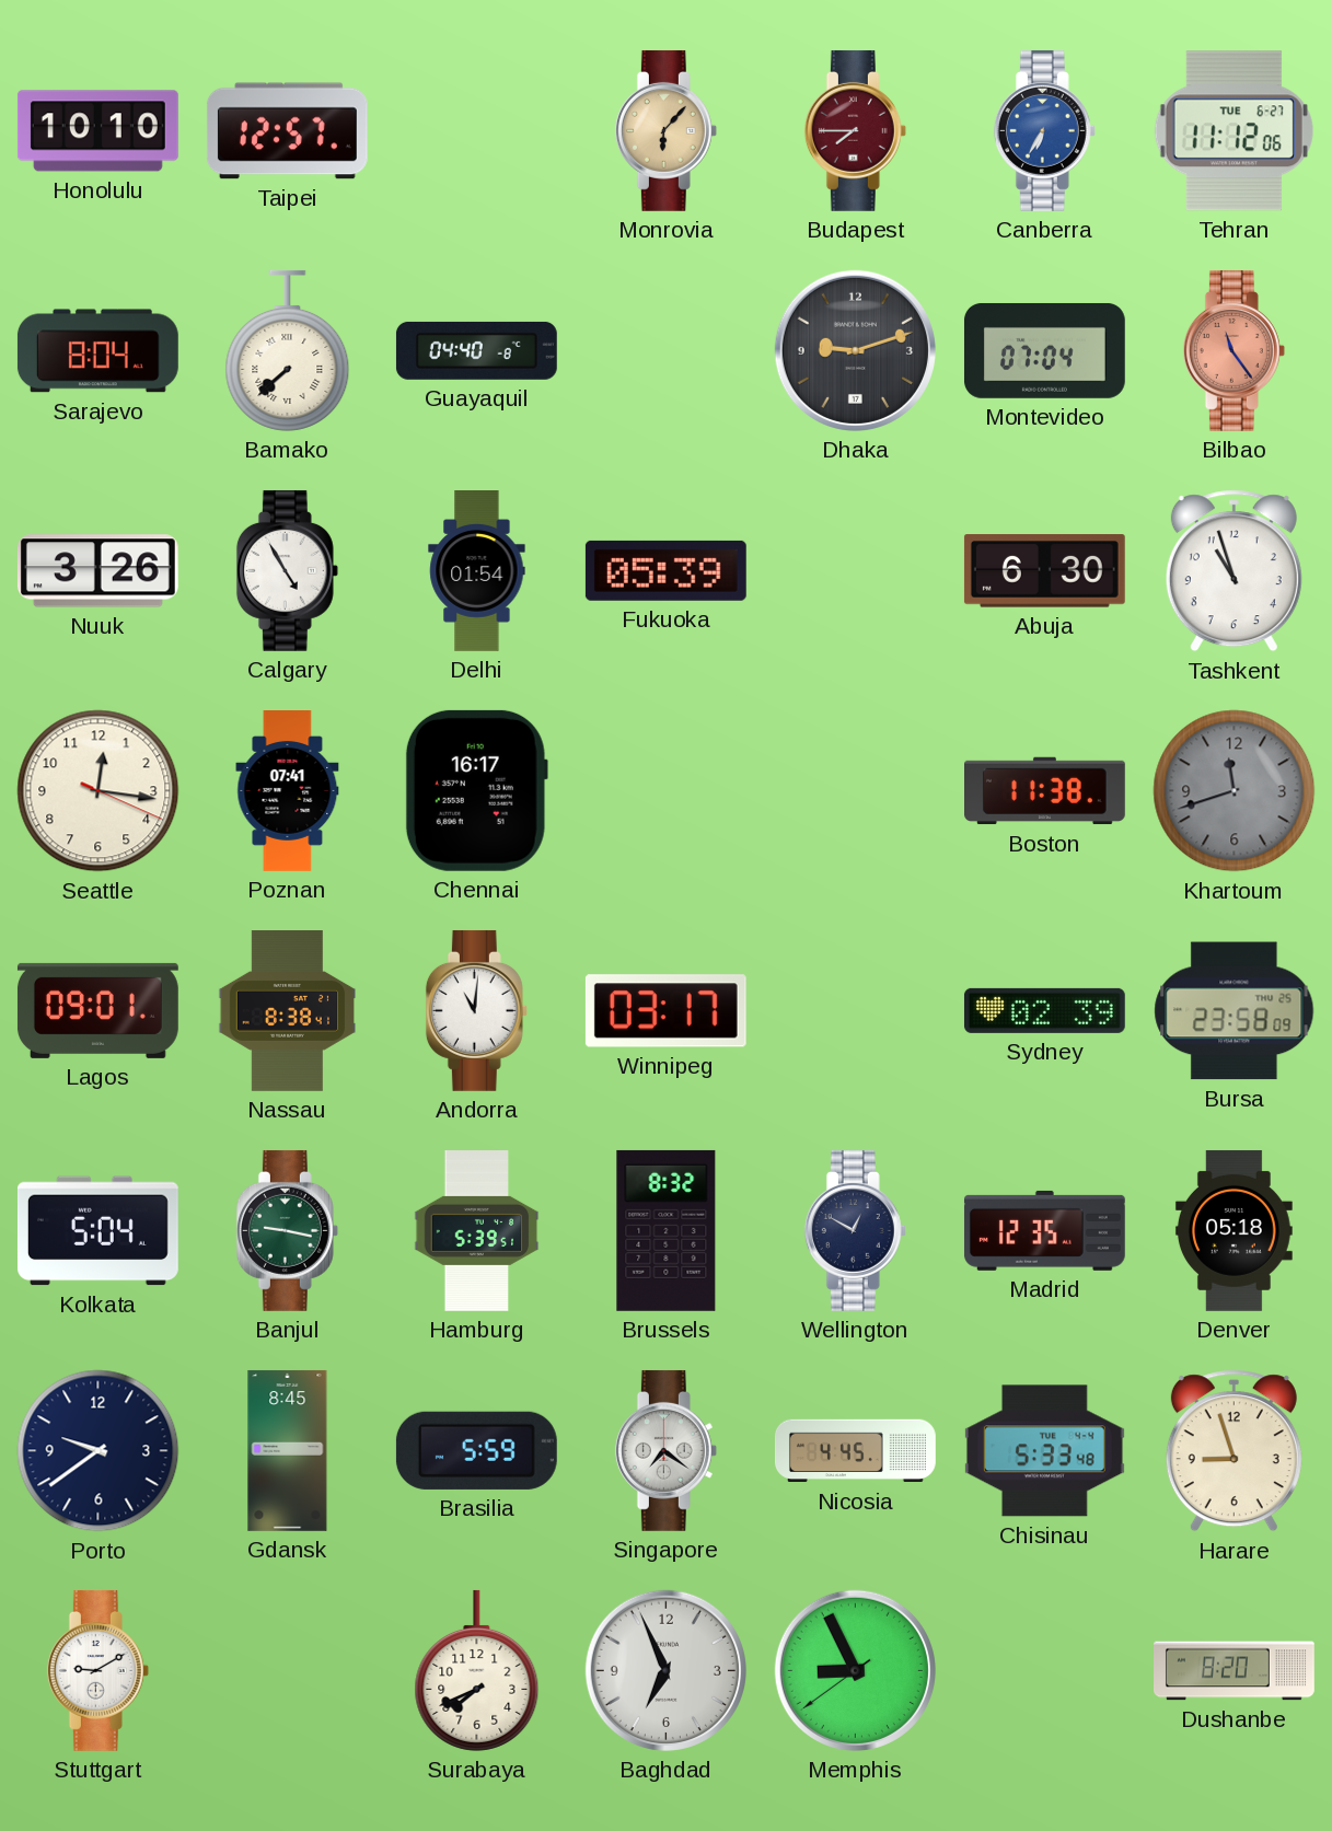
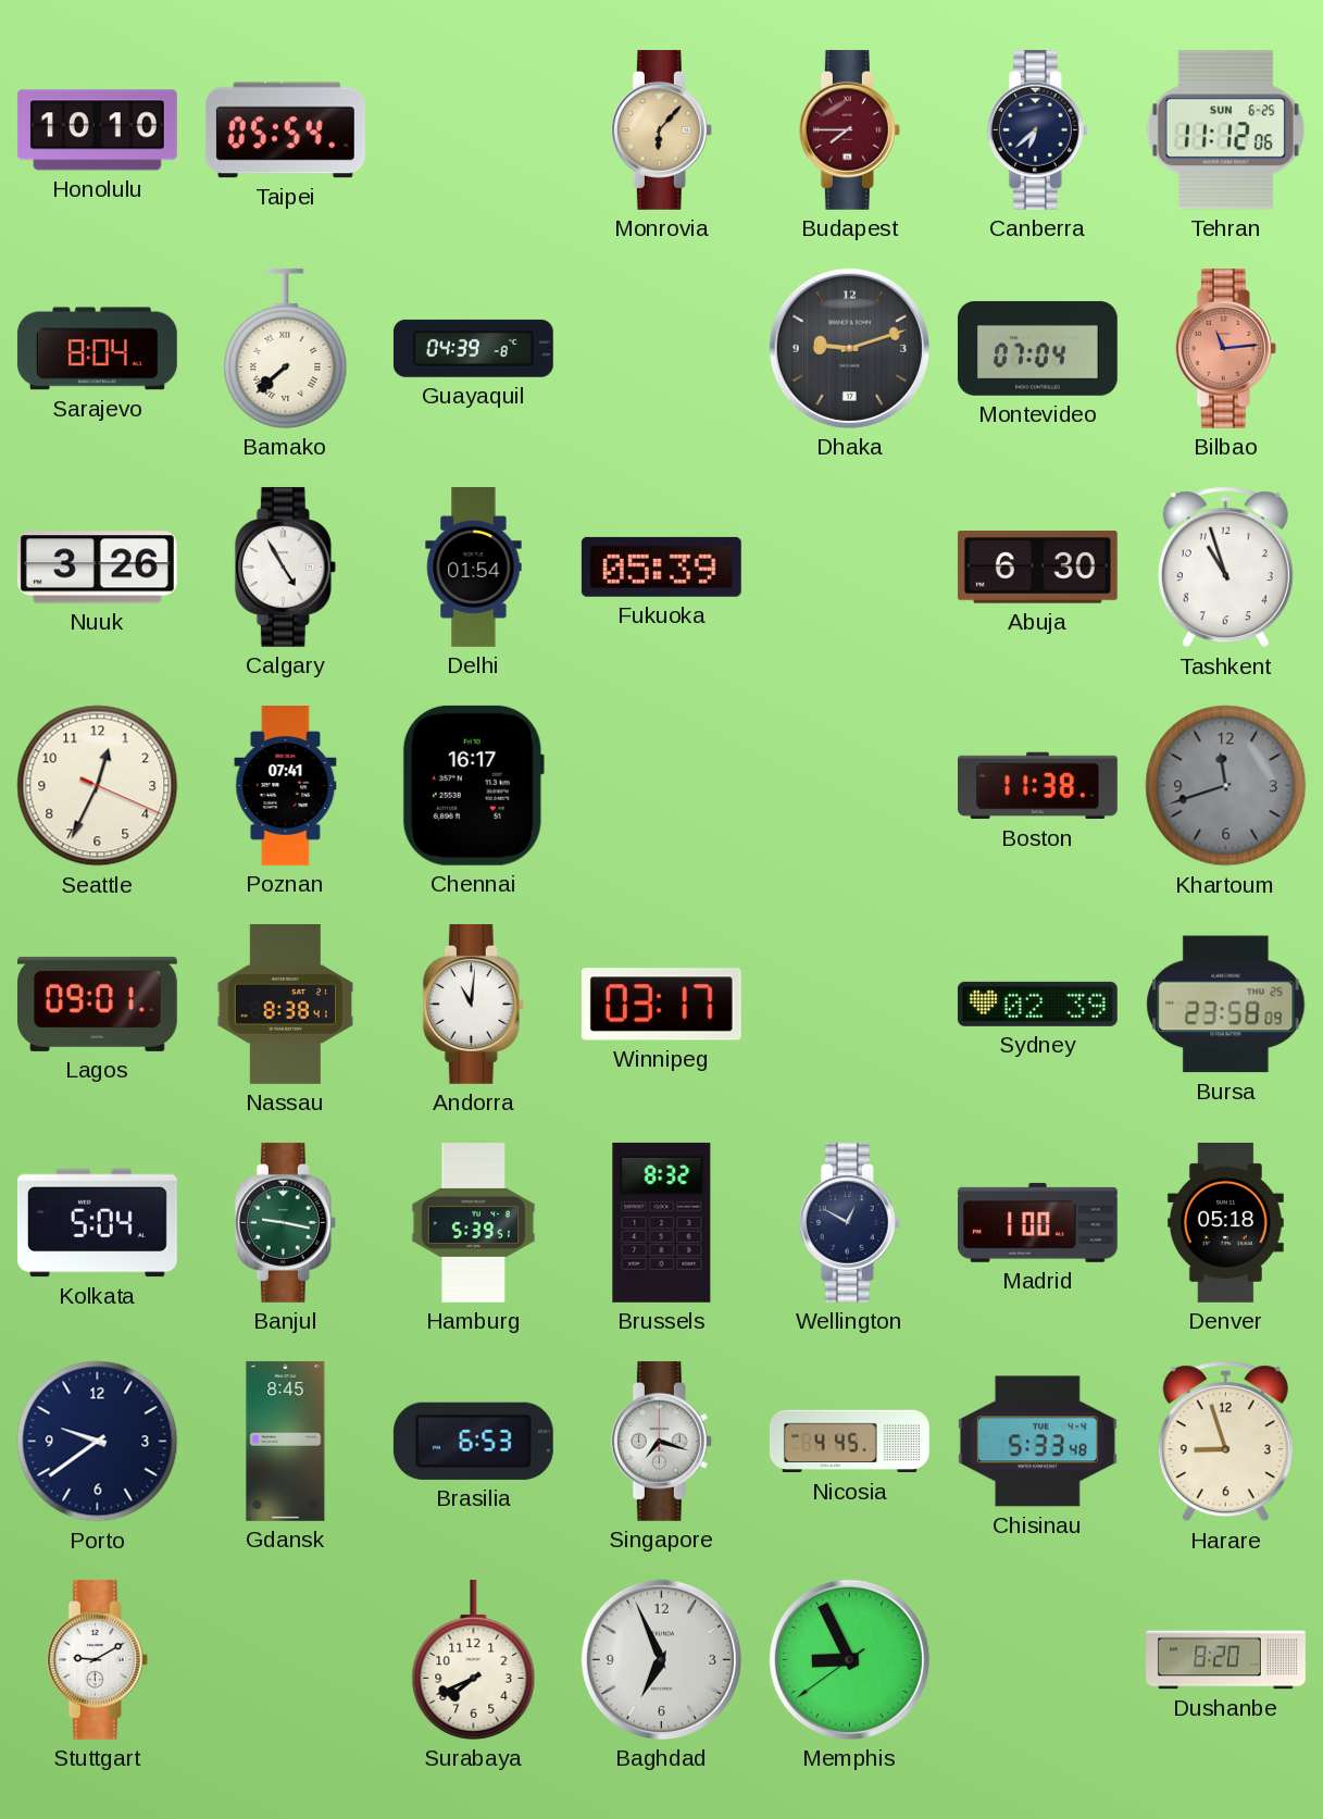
Taipei: 12:57 -> 05:54
Canberra: 6:35 -> 6:38
Canberra dial: blue -> navy
Tehran date: TUE 6-27 -> SUN 6-25
Guayaquil: 04:40 -> 04:39
Bilbao: 11:24 -> 11:14
Seattle: 12:16 -> 12:34
Madrid: 12:35 -> 1:00
Brasilia: 5:59 -> 6:53
Singapore: 7:21 -> 7:18
